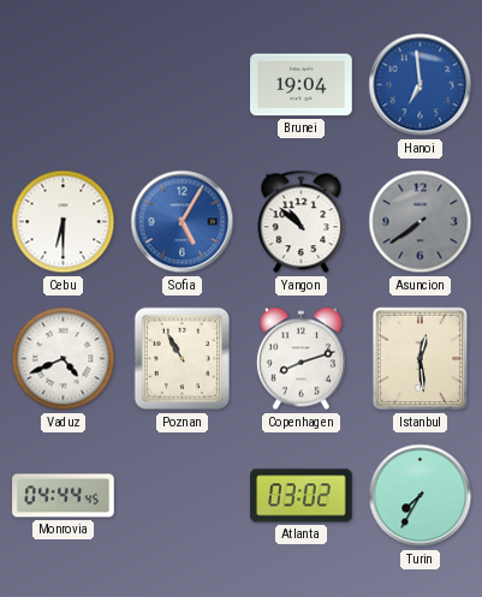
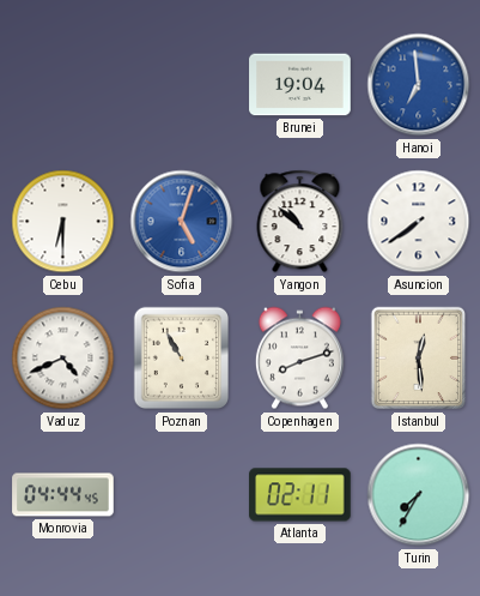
Sofia: 5:05 -> 5:03
Asuncion dial: grey -> white
Atlanta: 03:02 -> 02:11
